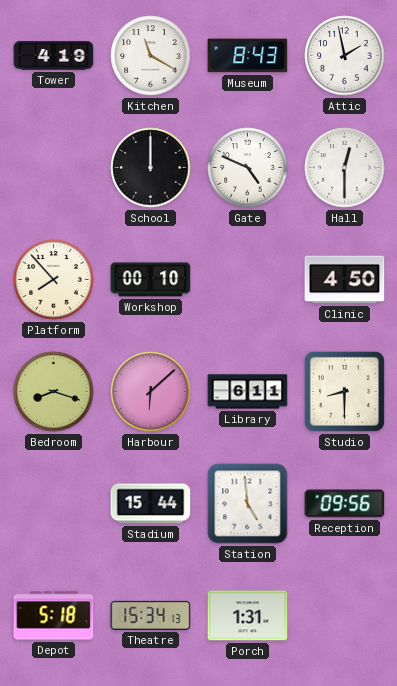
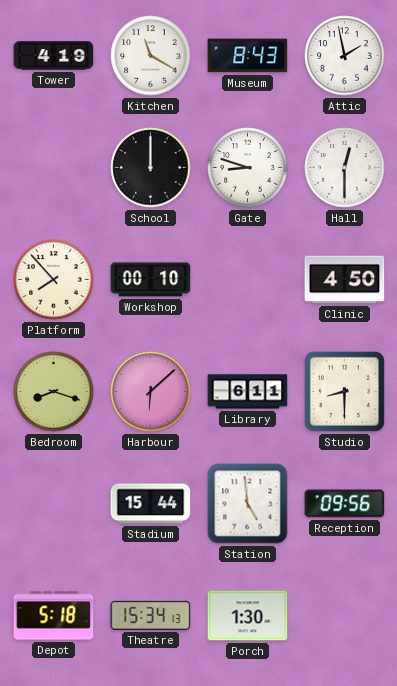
Gate: 4:49 -> 8:48
Porch: 1:31 -> 1:30
